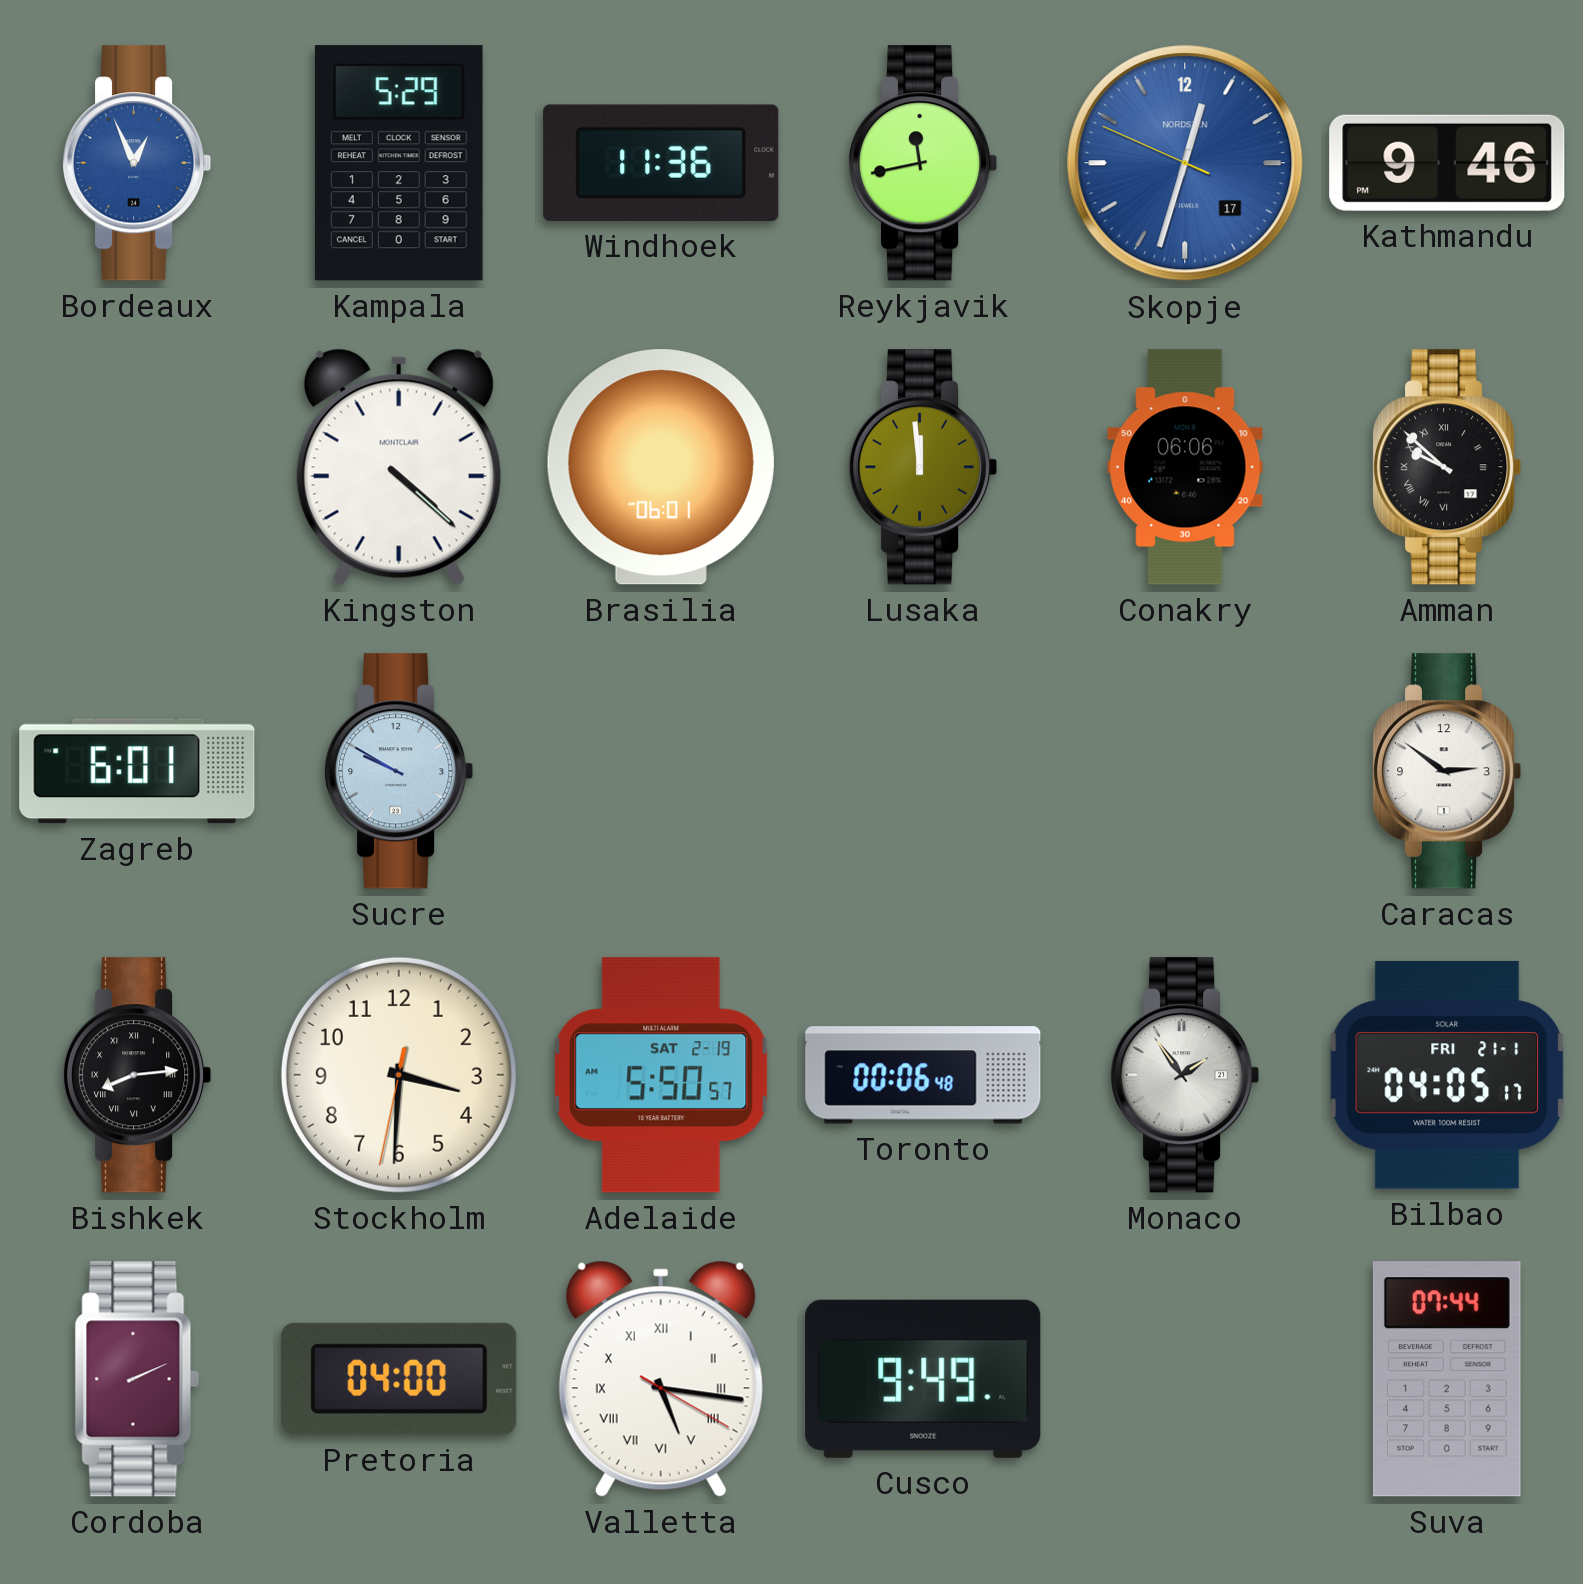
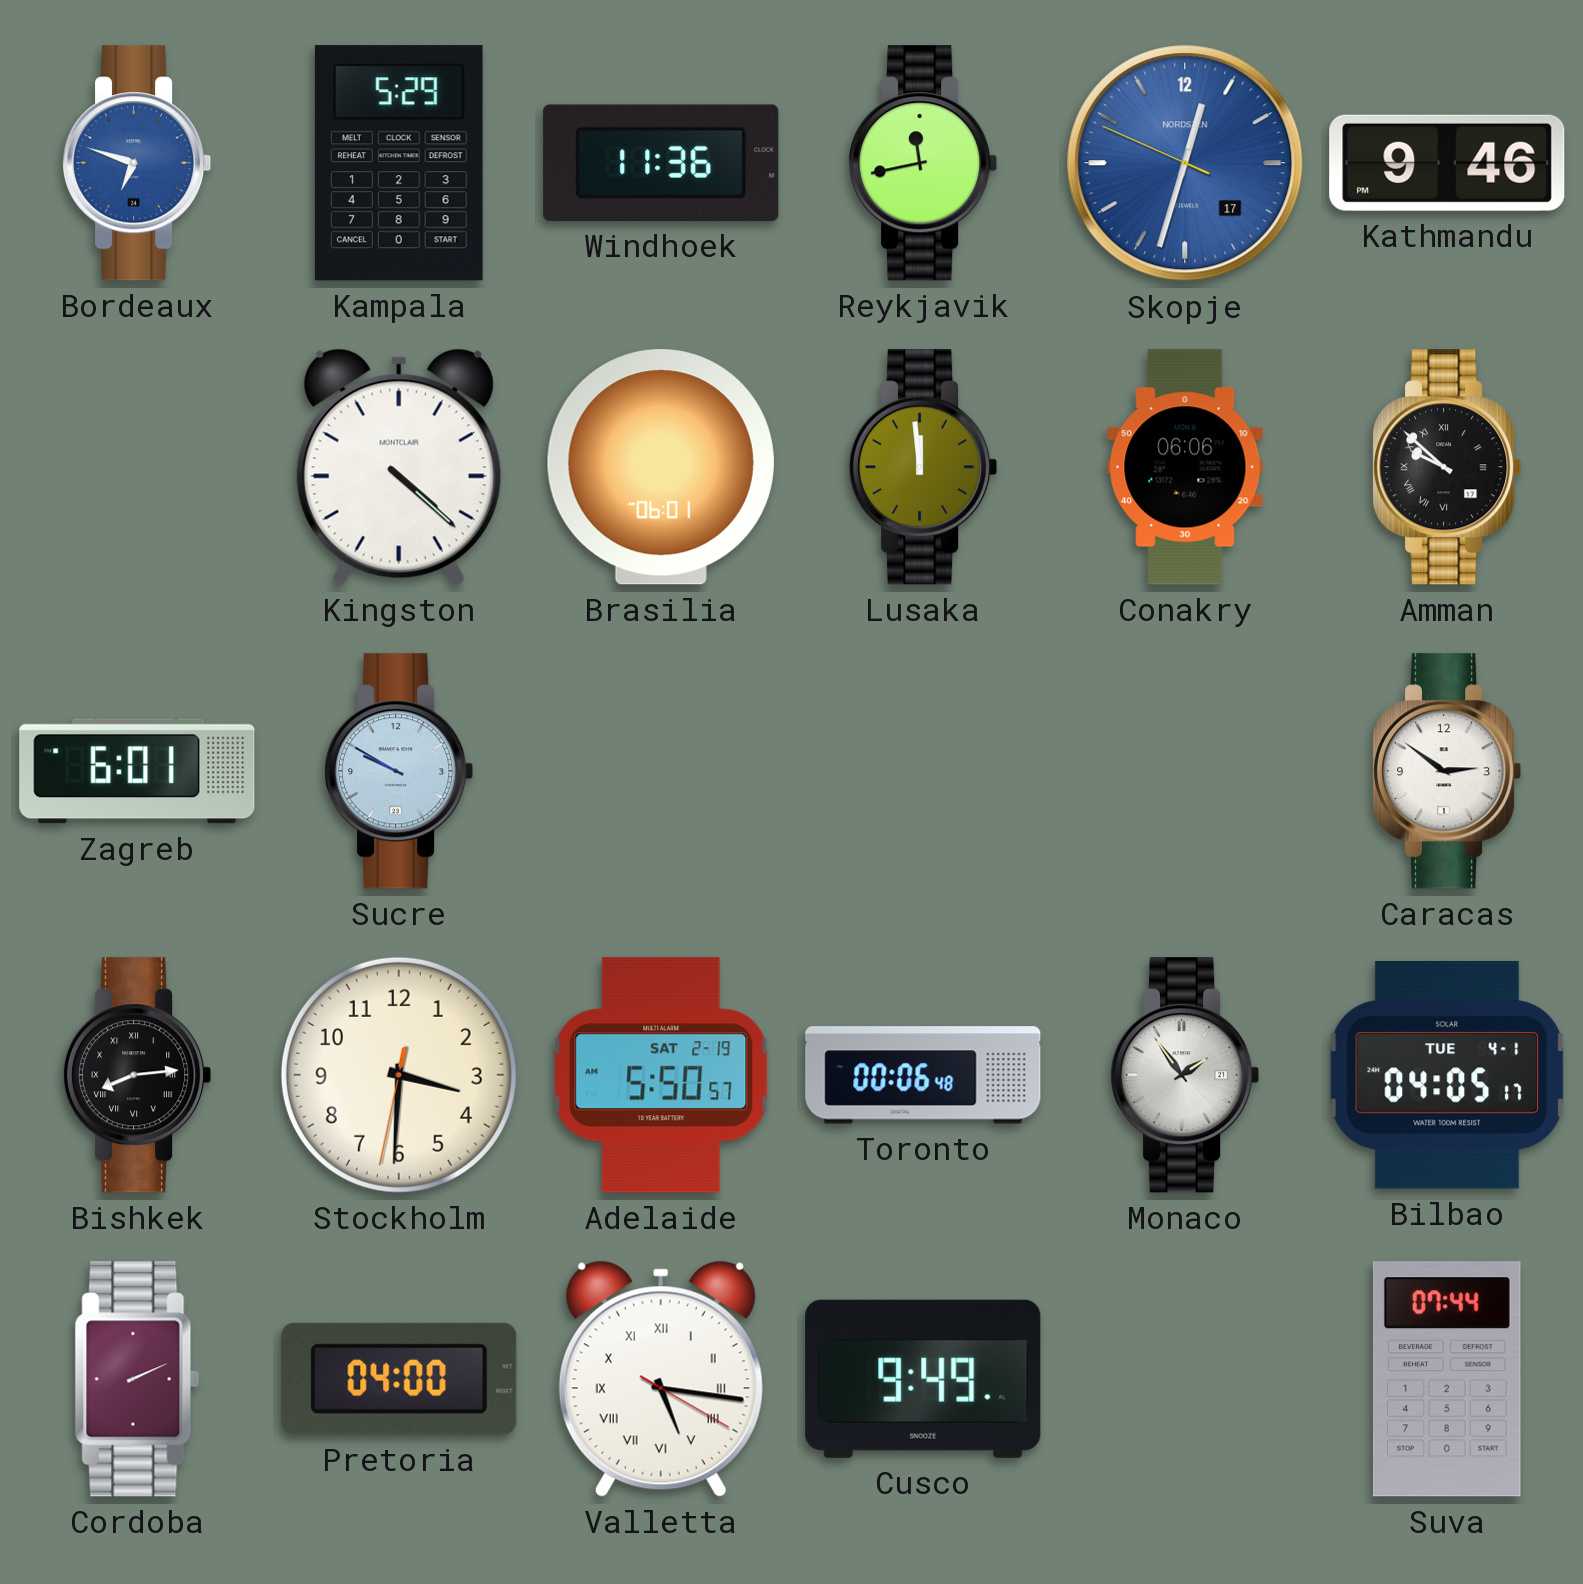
Bordeaux: 12:56 -> 6:48
Bilbao date: FRI 21-1 -> TUE 4-1
